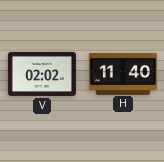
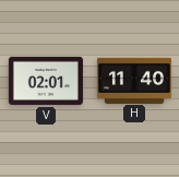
V: 02:02 -> 02:01
